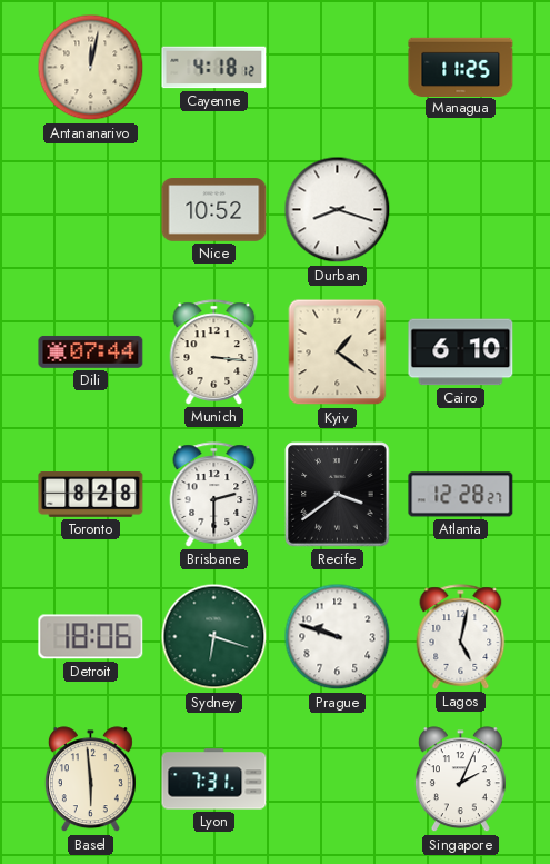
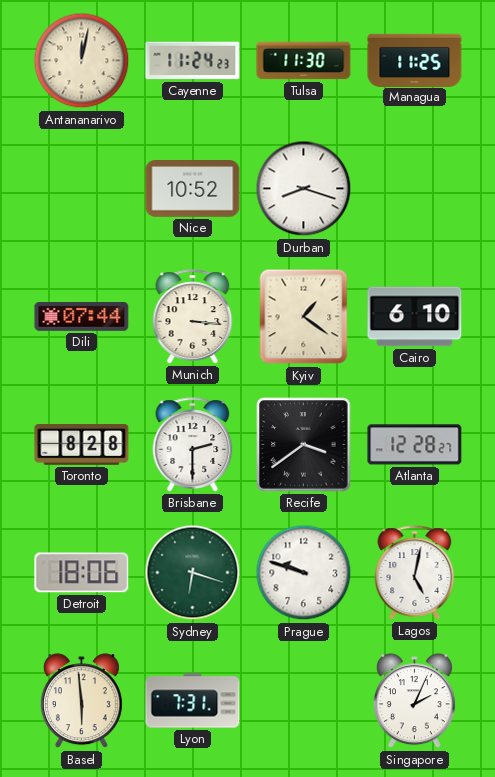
Cayenne: 4:18 -> 11:24
Tulsa: none -> 11:30
